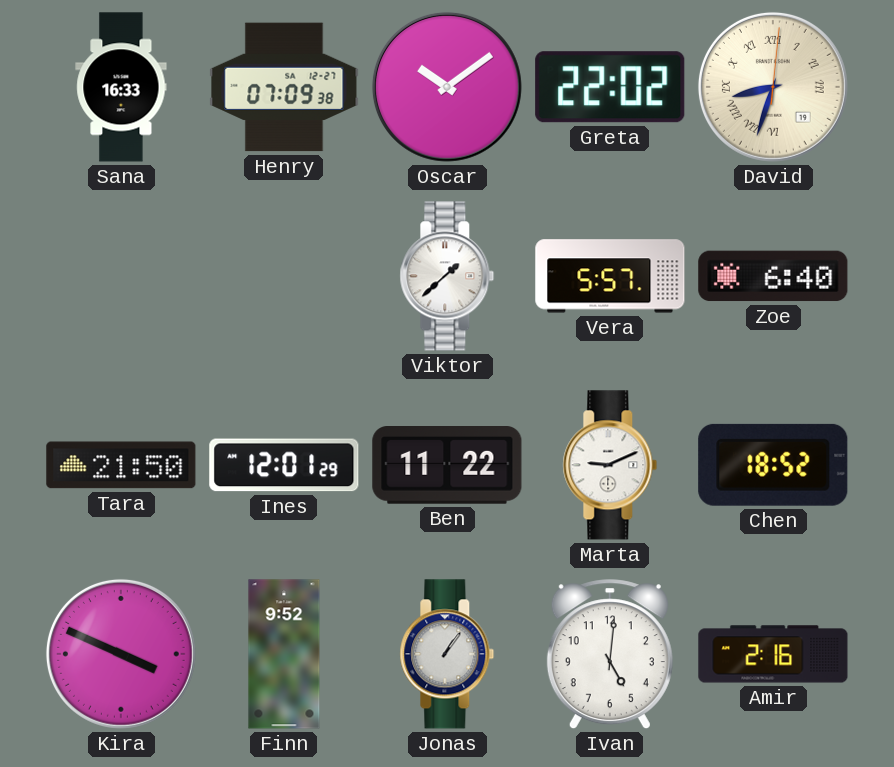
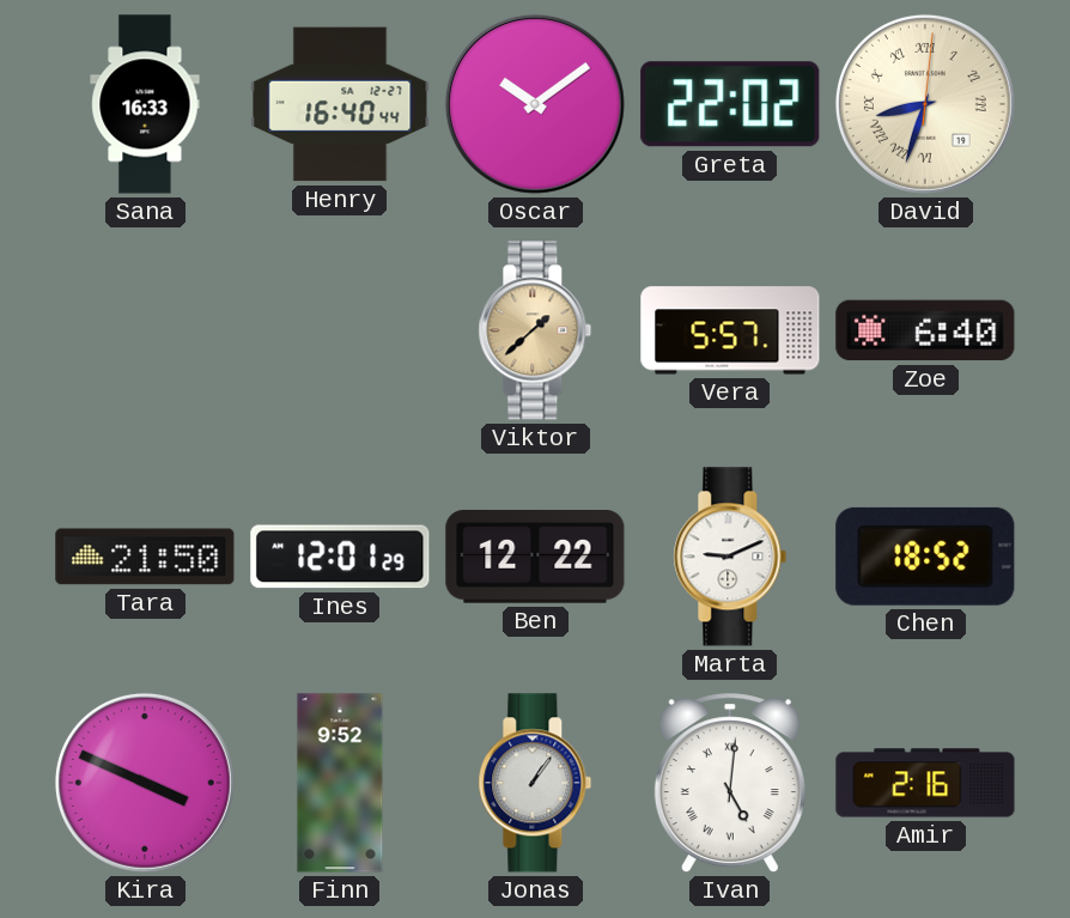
Henry: 07:09 -> 16:40
Viktor dial: white -> champagne
Ben: 11:22 -> 12:22
Ivan numerals: Arabic -> Roman
